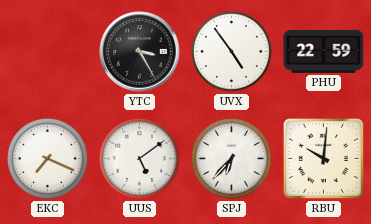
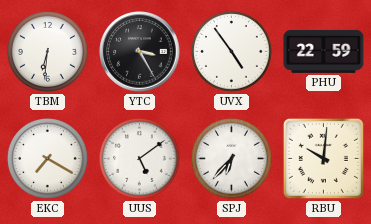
TBM: none -> 6:31
EKC: 7:19 -> 7:20
